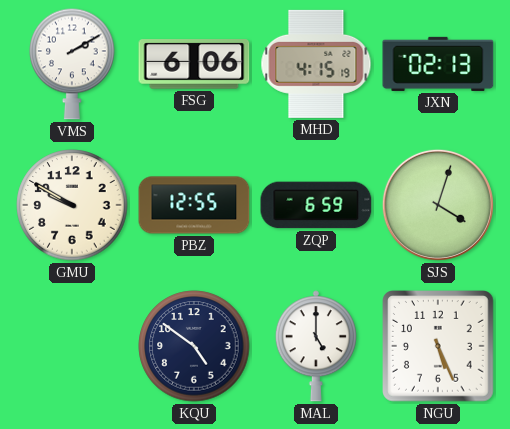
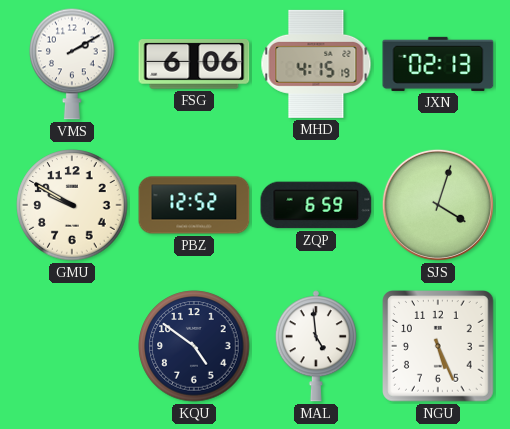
PBZ: 12:55 -> 12:52
MAL: 5:00 -> 4:59
